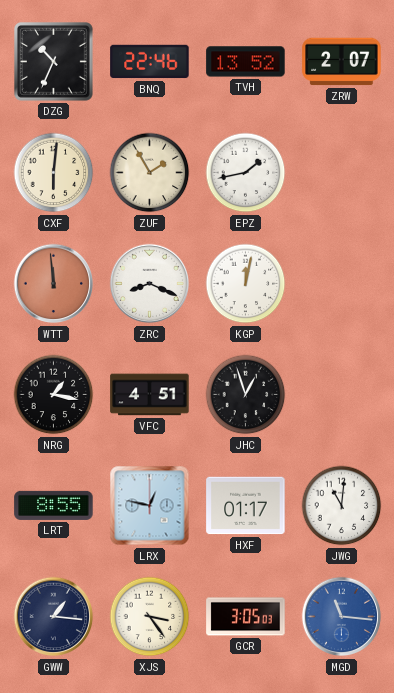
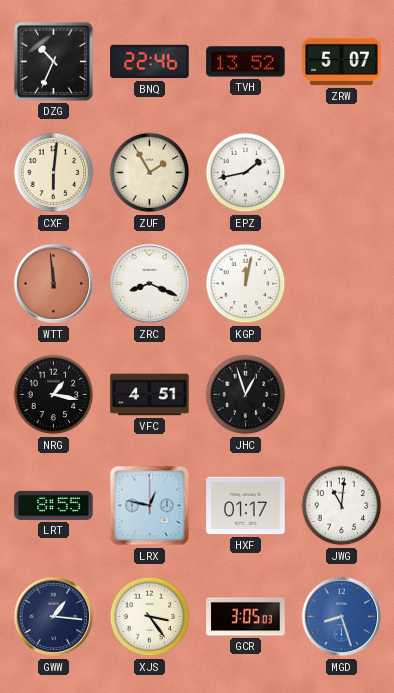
ZRW: 2:07 -> 5:07
MGD: 11:16 -> 8:27
